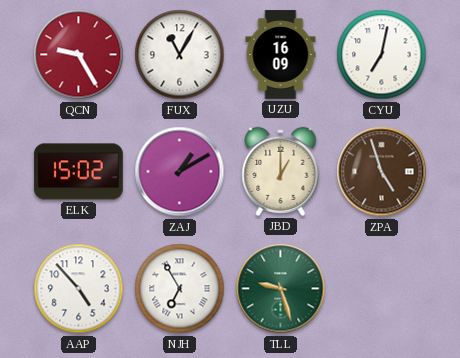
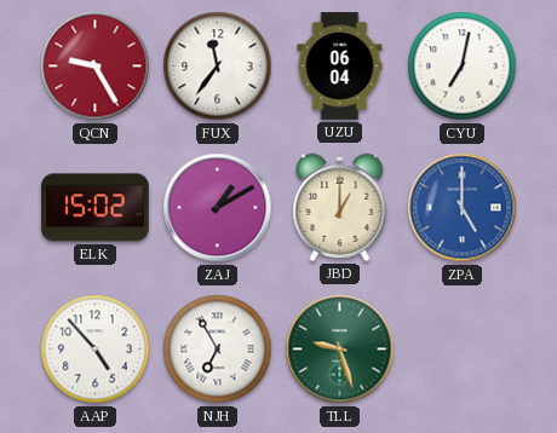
FUX: 11:05 -> 11:36
UZU: 16:09 -> 06:04
ZPA: 4:57 -> 5:00
ZPA dial: brown -> blue
